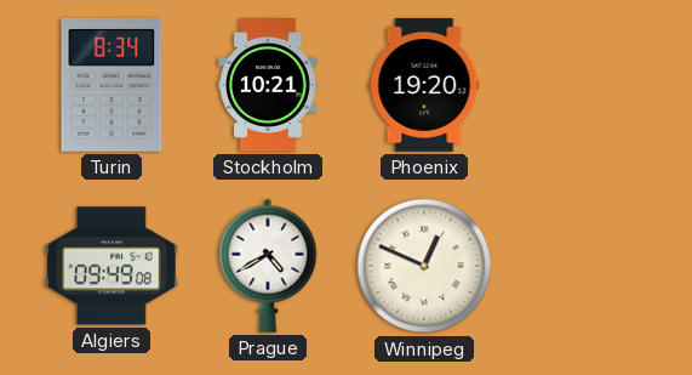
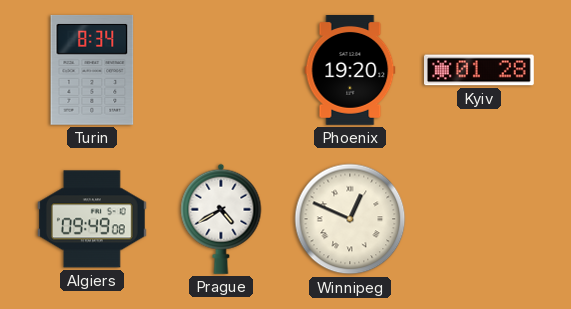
Stockholm: 10:21 -> none
Kyiv: none -> 01:28
